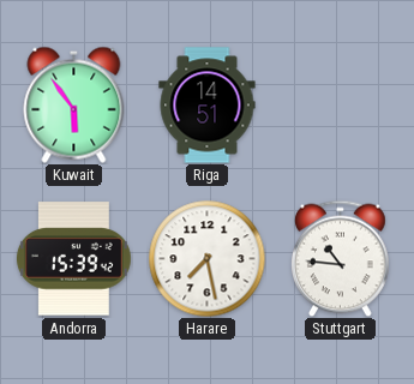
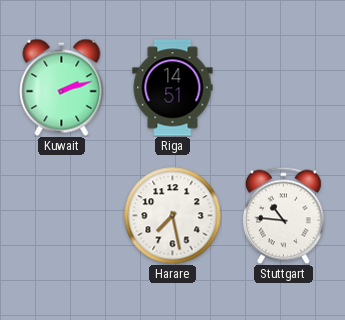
Kuwait: 5:54 -> 2:12
Andorra: 15:39 -> none
